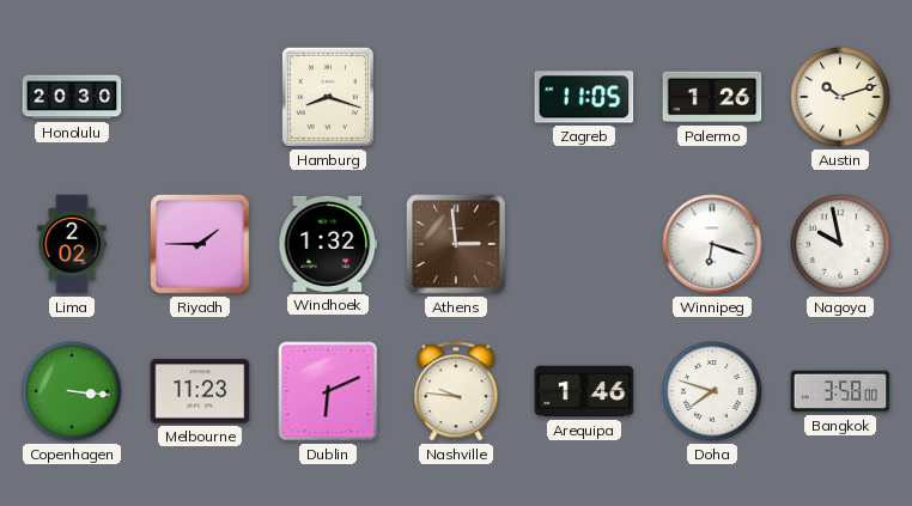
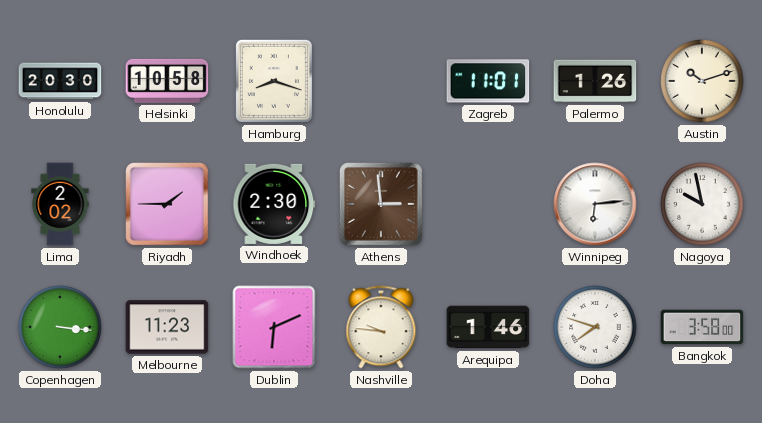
Helsinki: none -> 10:58
Zagreb: 11:05 -> 11:01
Windhoek: 1:32 -> 2:30
Winnipeg: 6:18 -> 6:14
